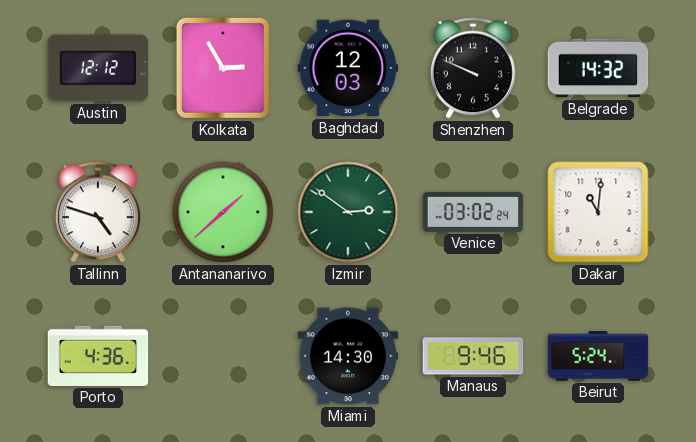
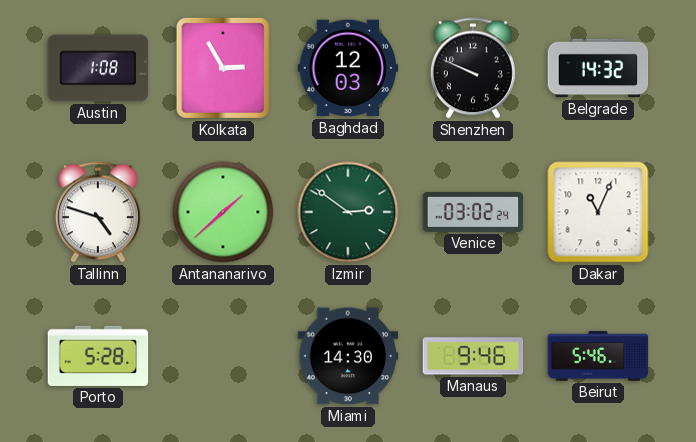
Austin: 12:12 -> 1:08
Dakar: 11:01 -> 11:04
Porto: 4:36 -> 5:28
Beirut: 5:24 -> 5:46
